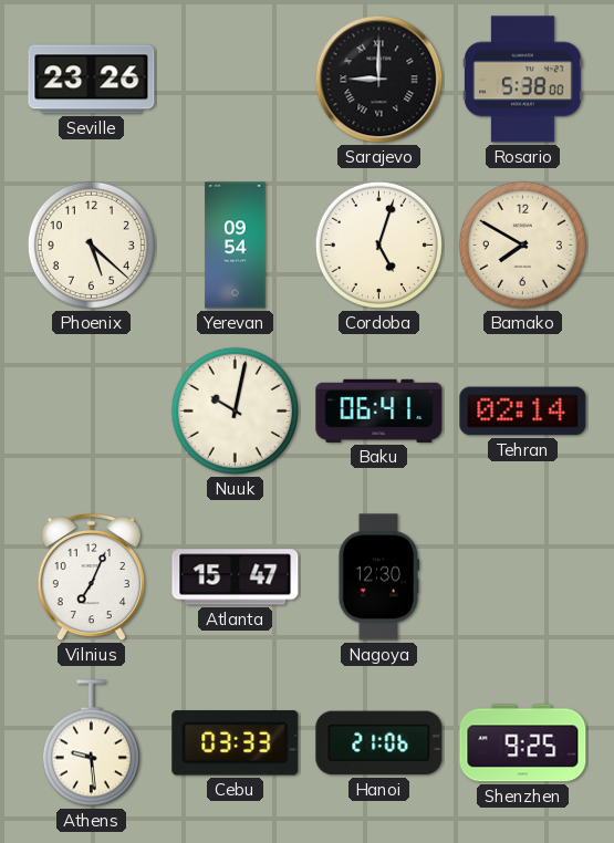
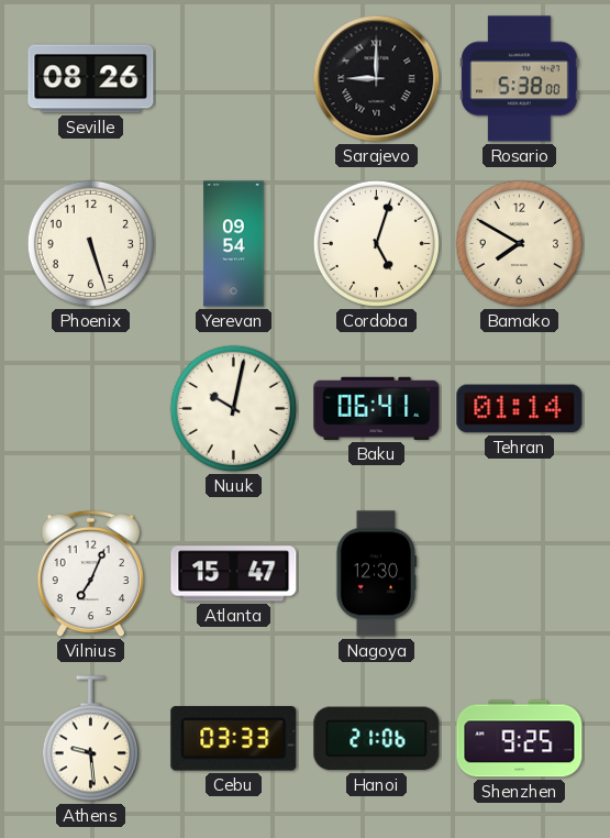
Seville: 23:26 -> 08:26
Phoenix: 5:22 -> 5:27
Tehran: 02:14 -> 01:14
